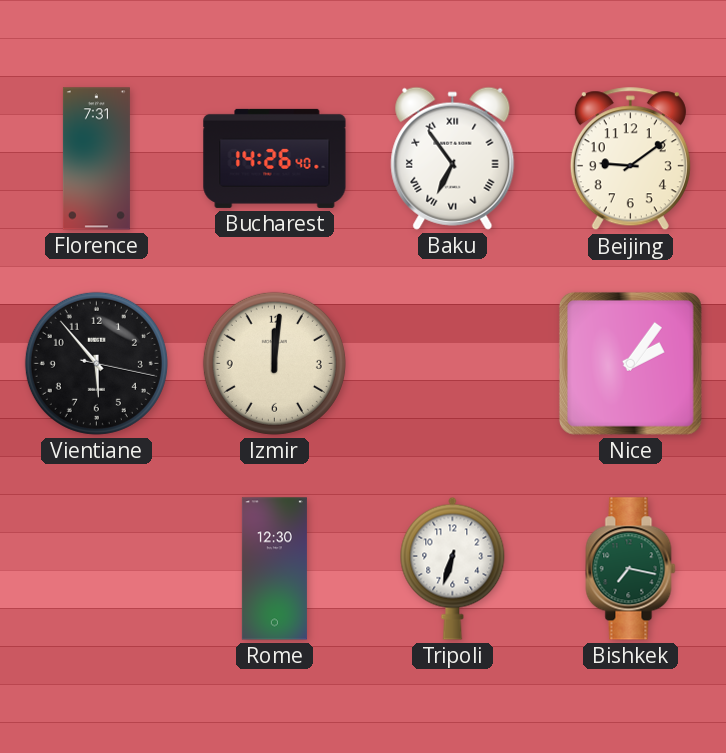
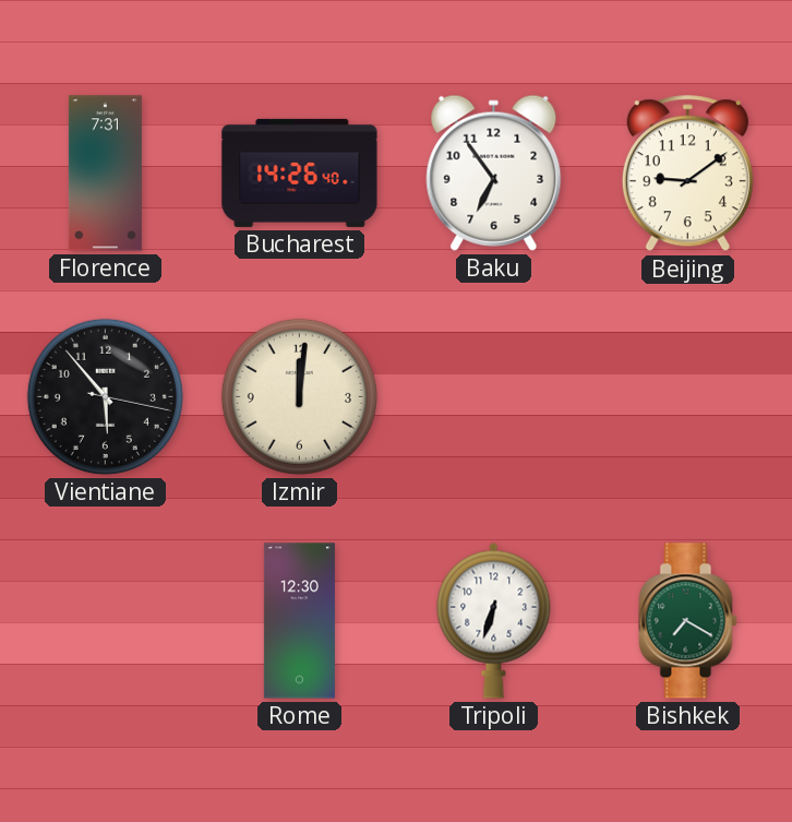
Baku numerals: Roman -> Arabic
Nice: 2:06 -> none
Bishkek: 7:17 -> 7:20
